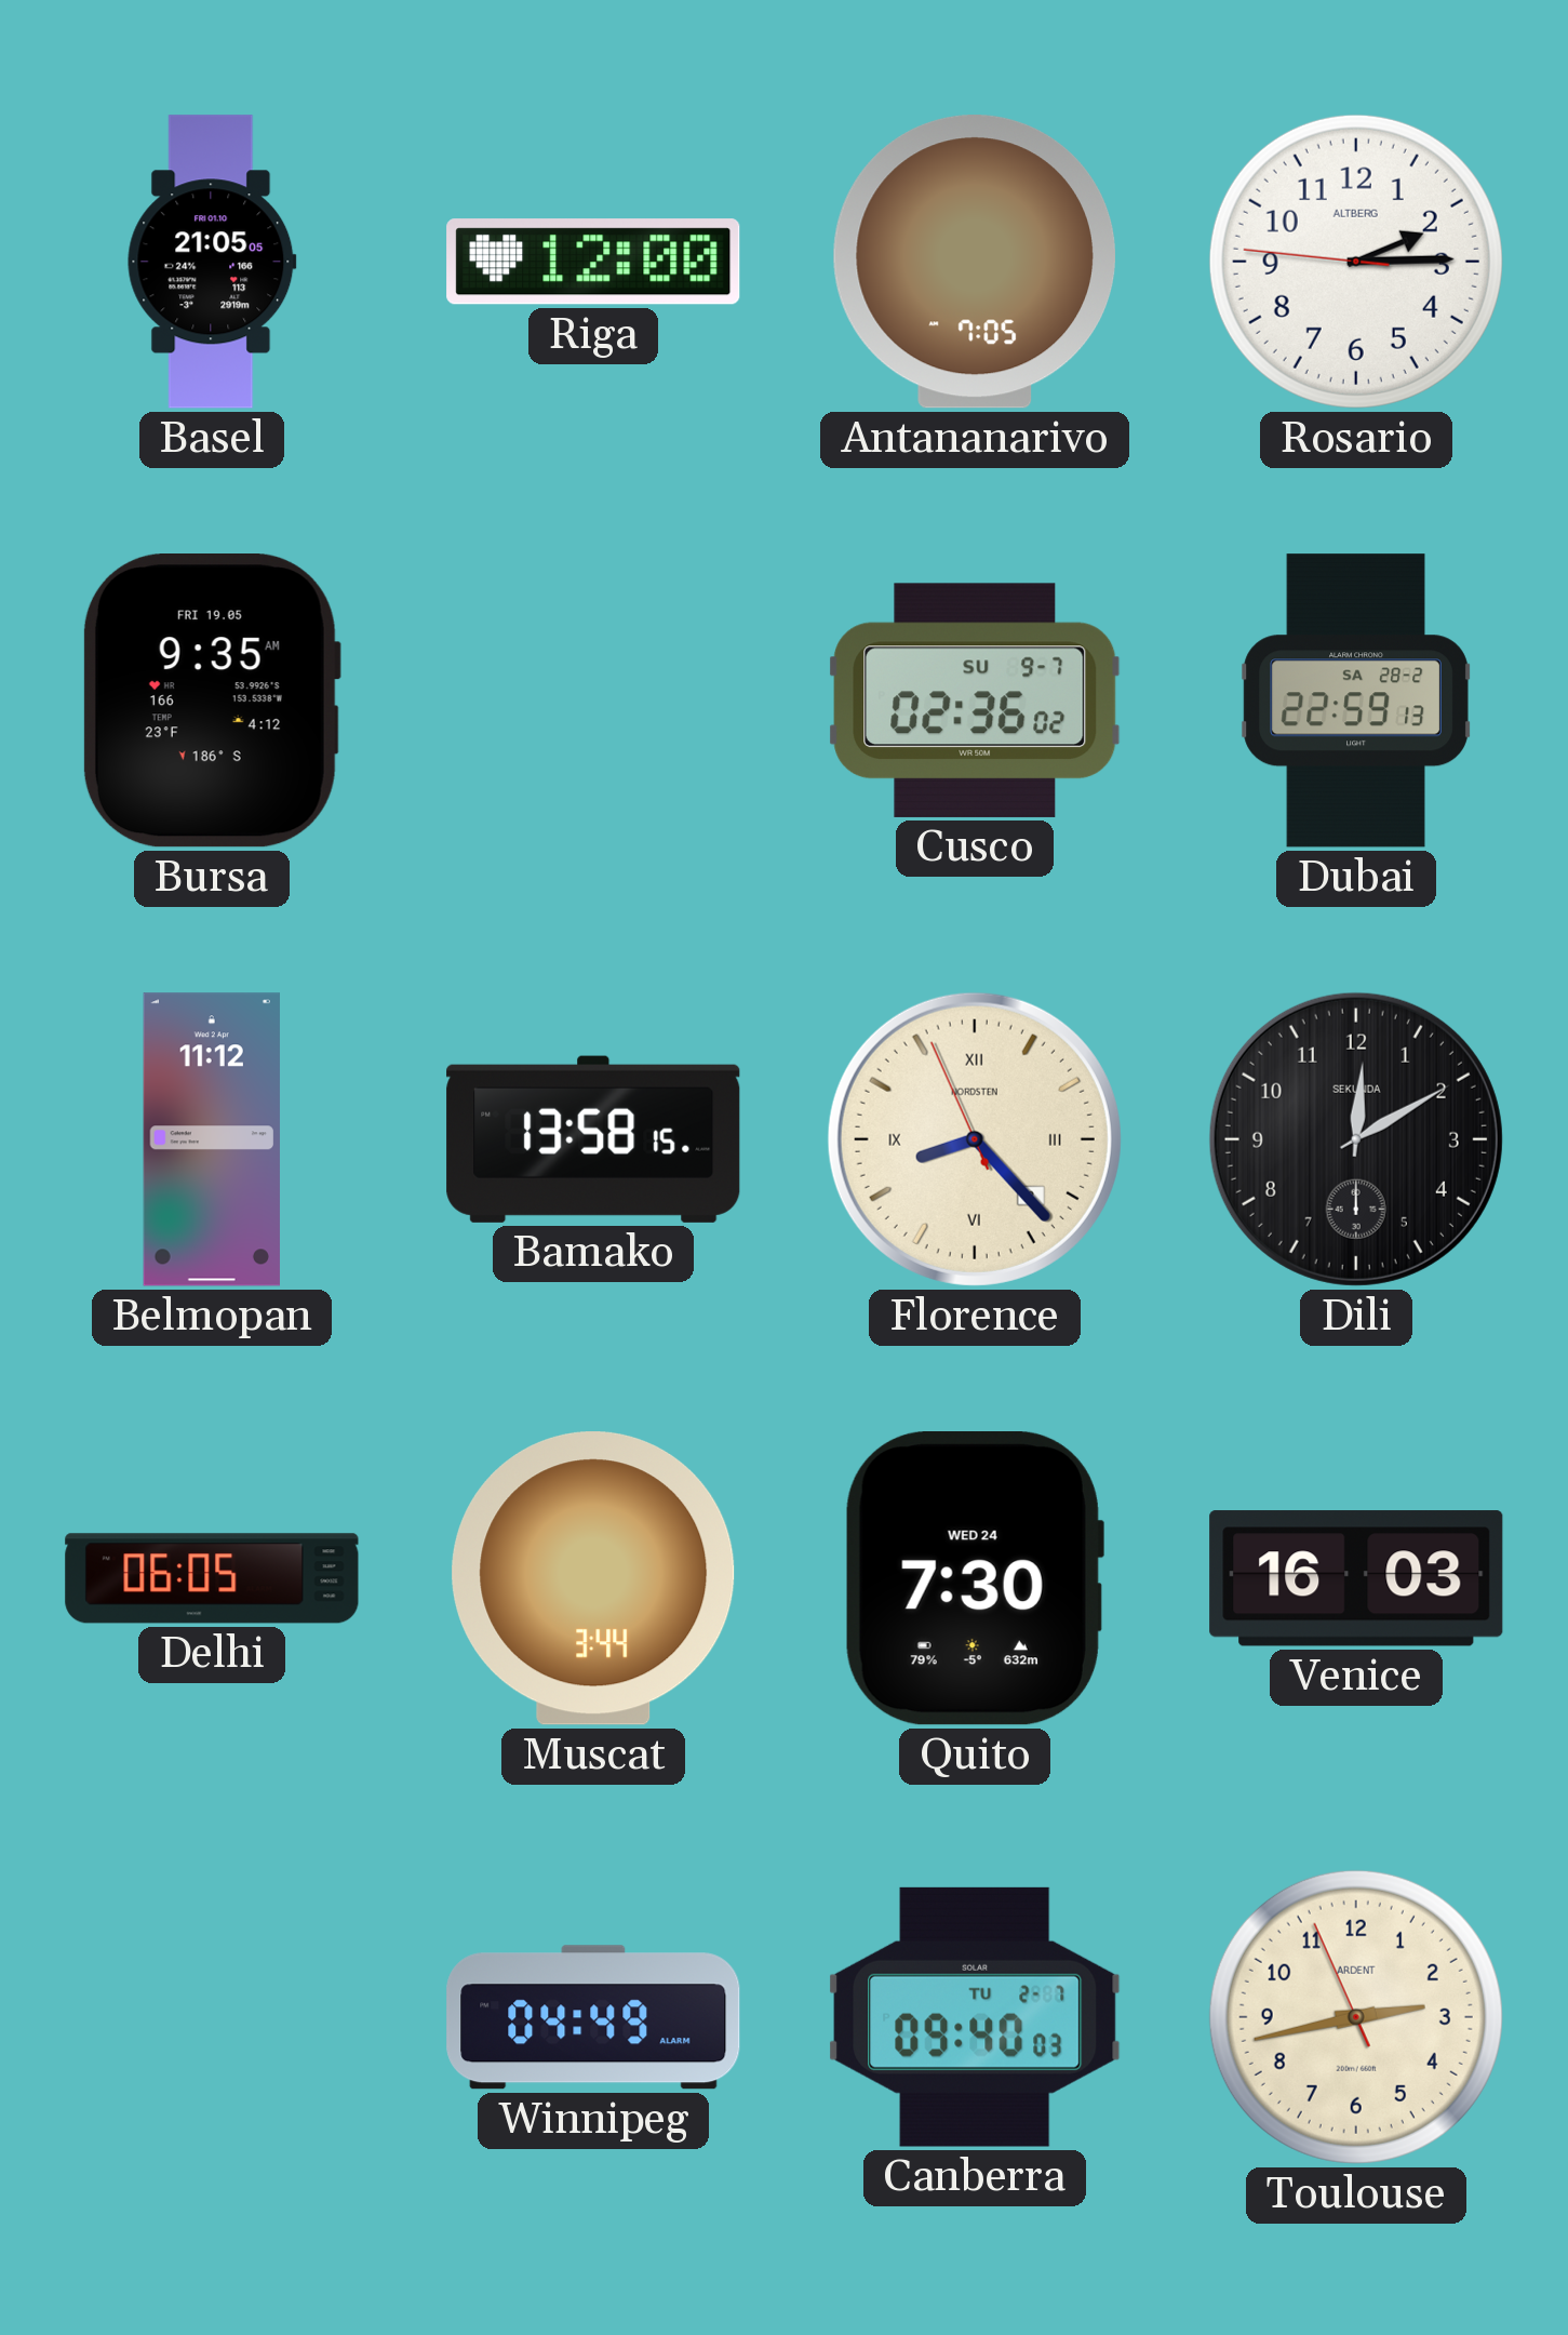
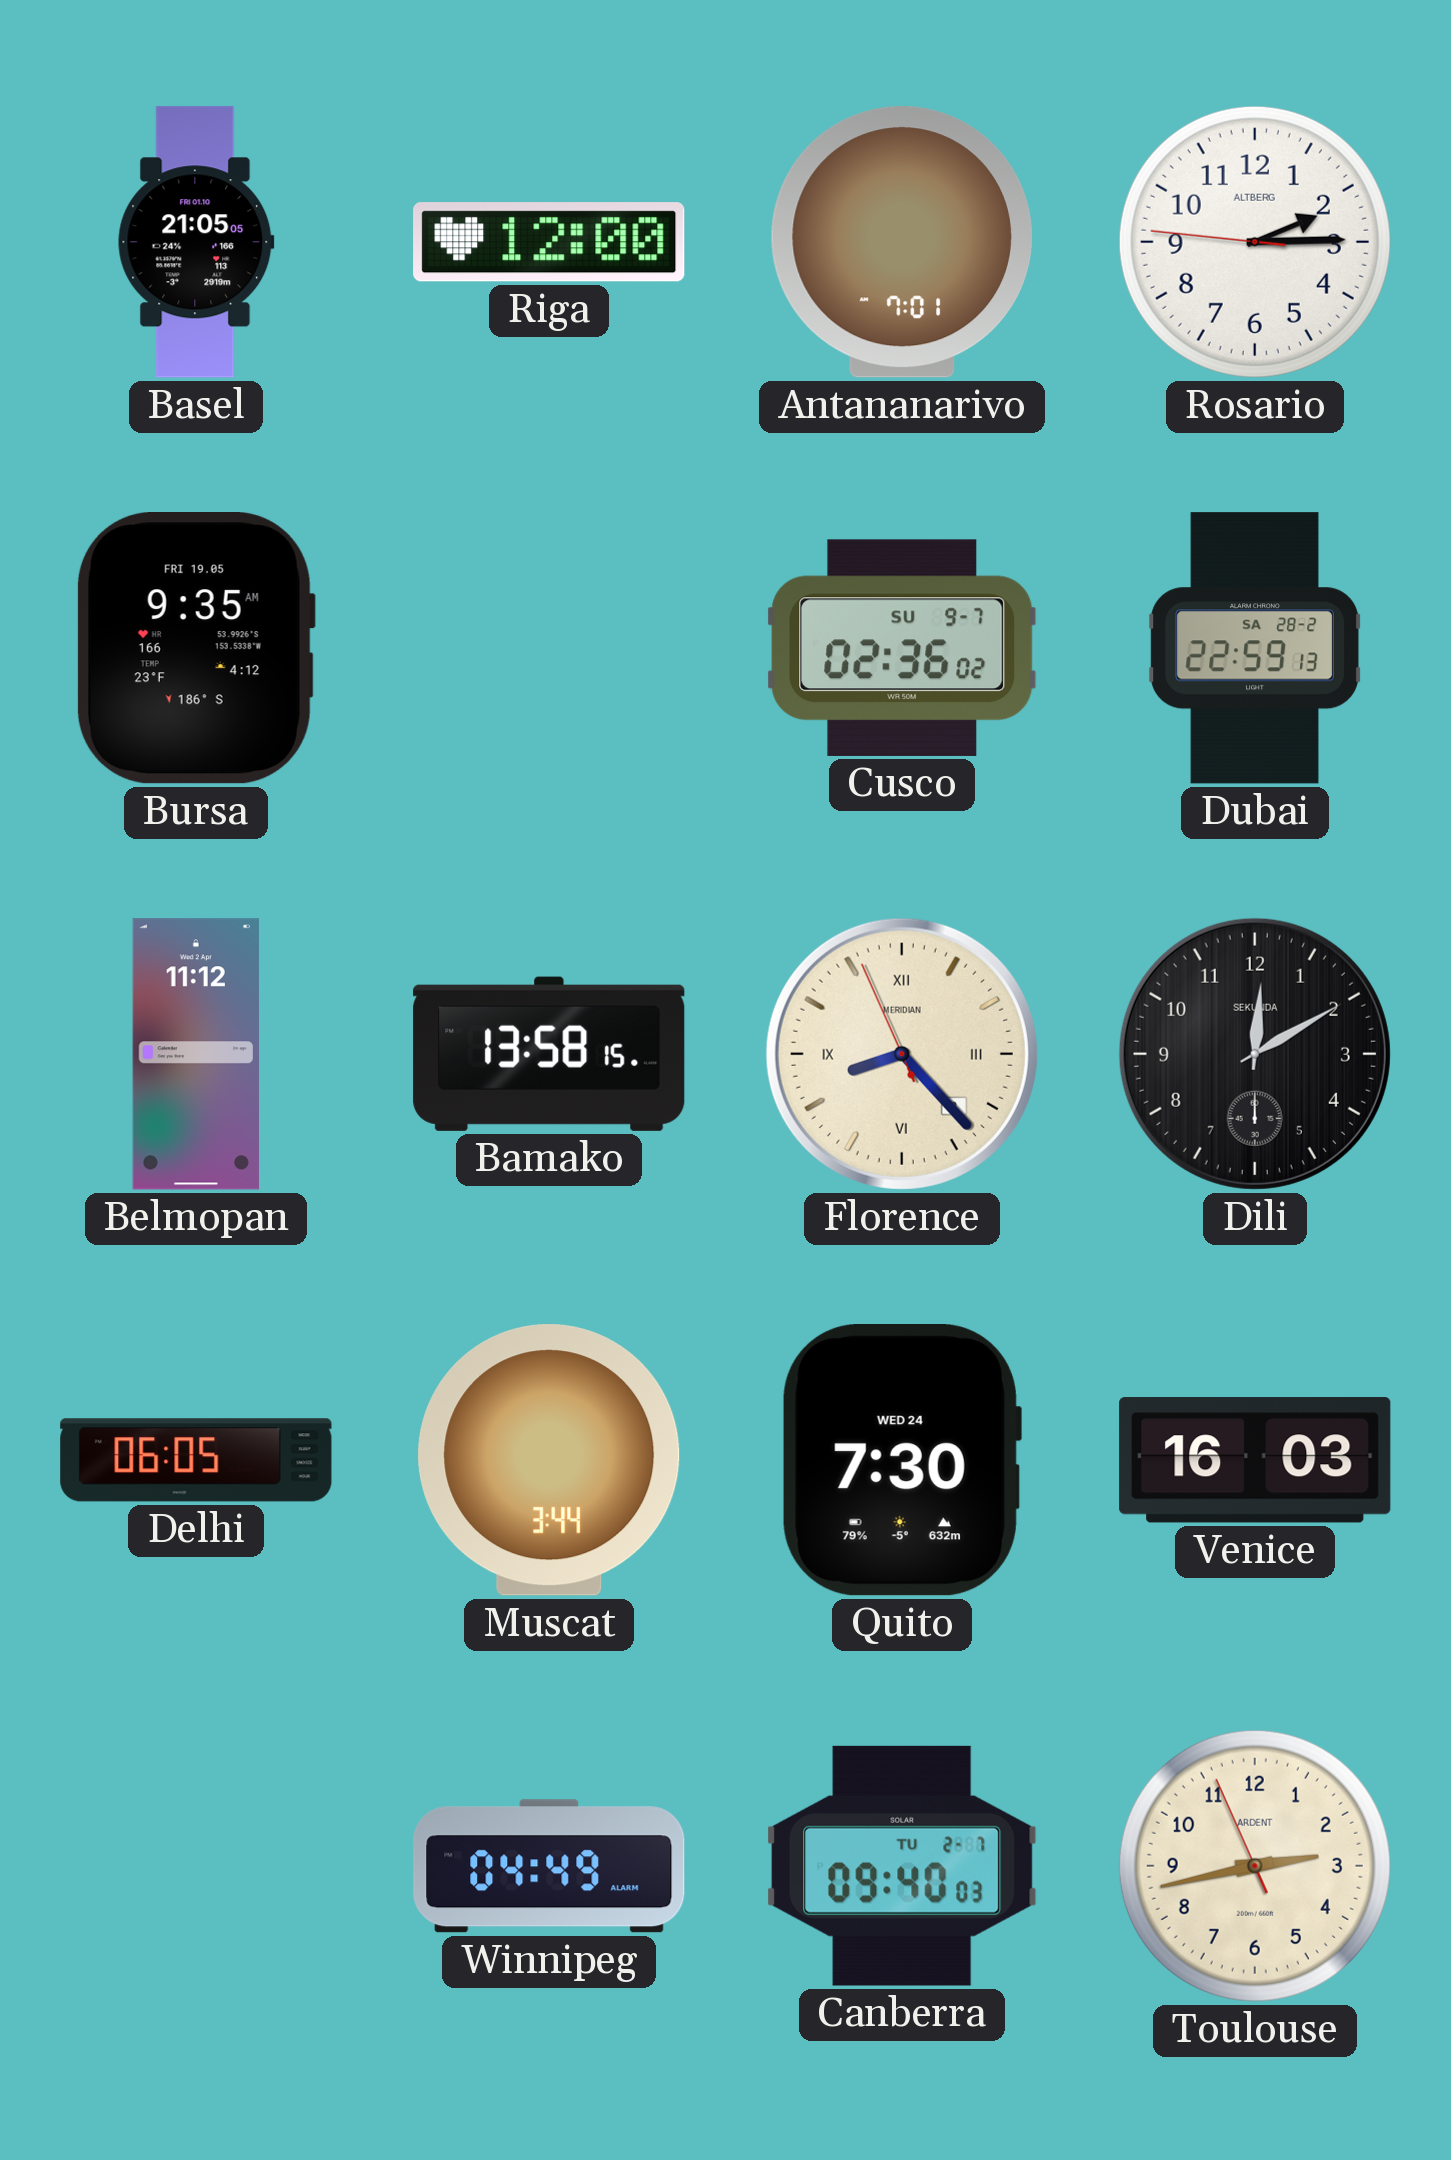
Antananarivo: 7:05 -> 7:01
Florence brand: NORDSTEN -> MERIDIAN
